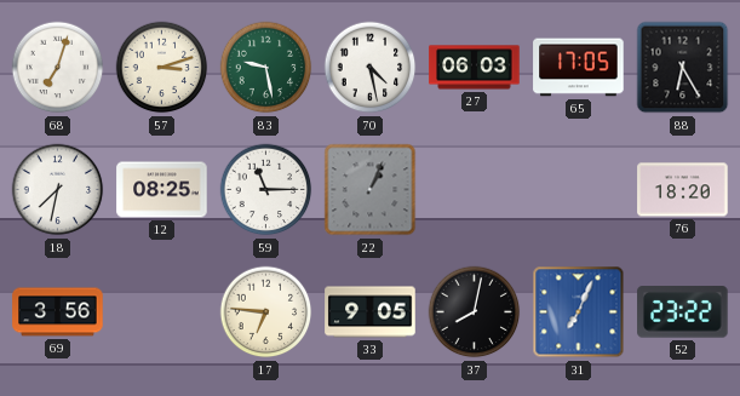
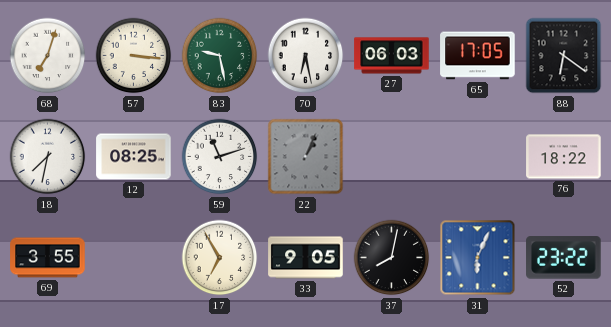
57: 3:12 -> 3:16
70: 4:28 -> 6:28
88: 6:25 -> 6:21
59: 11:15 -> 11:12
76: 18:20 -> 18:22
69: 3:56 -> 3:55
17: 6:46 -> 6:55
31: 7:04 -> 6:04
